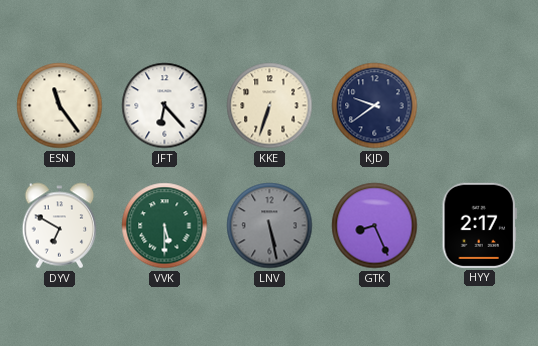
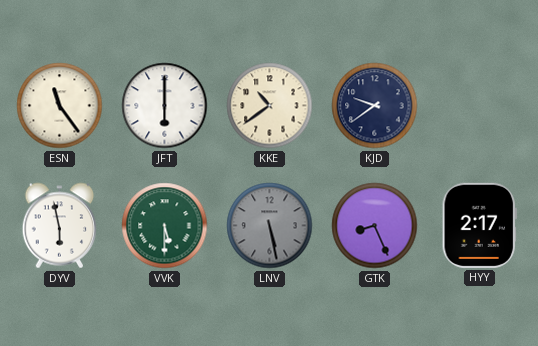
JFT: 6:23 -> 6:00
KKE: 6:33 -> 10:39
DYV: 6:50 -> 5:58
